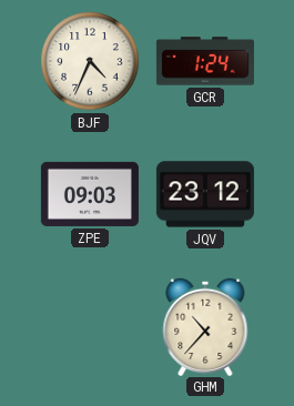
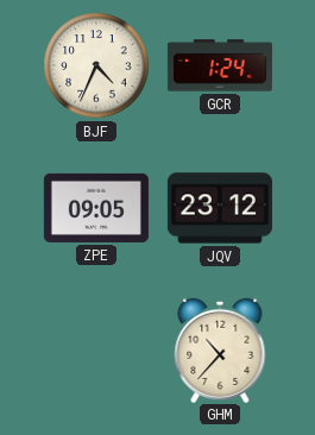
ZPE: 09:03 -> 09:05
